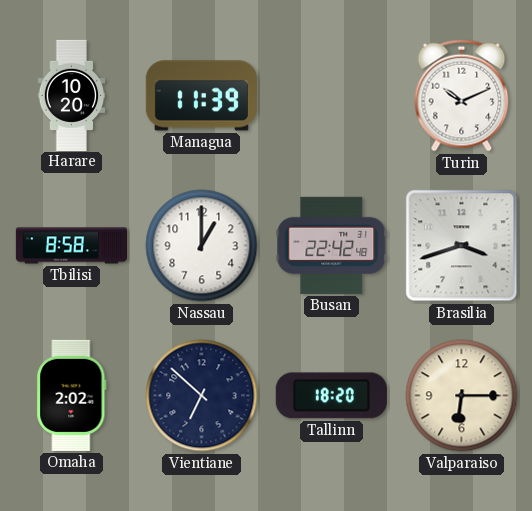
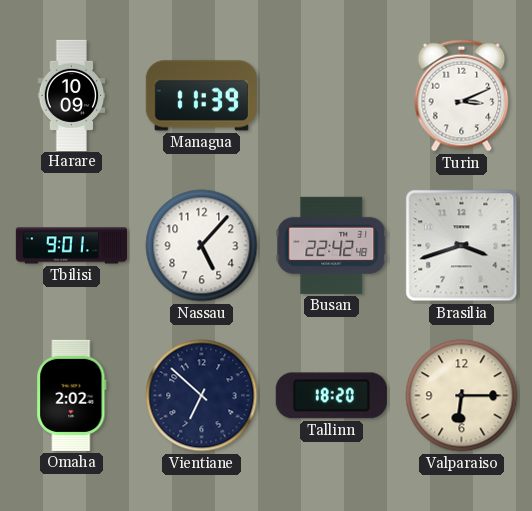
Harare: 10:20 -> 10:09
Turin: 10:11 -> 3:11
Tbilisi: 8:58 -> 9:01
Nassau: 1:00 -> 5:07
